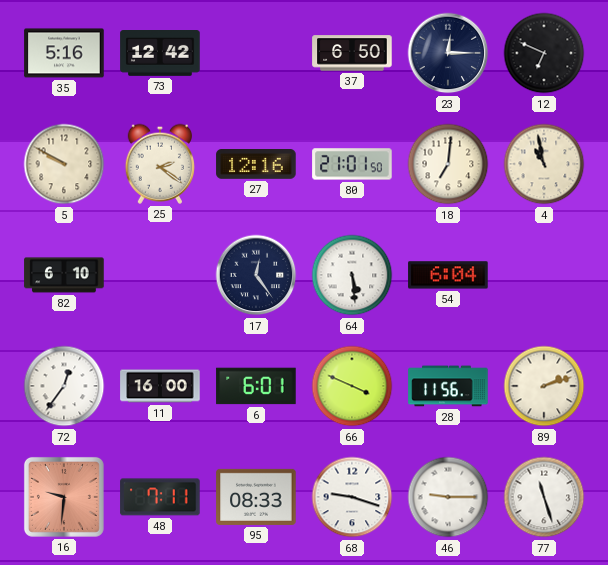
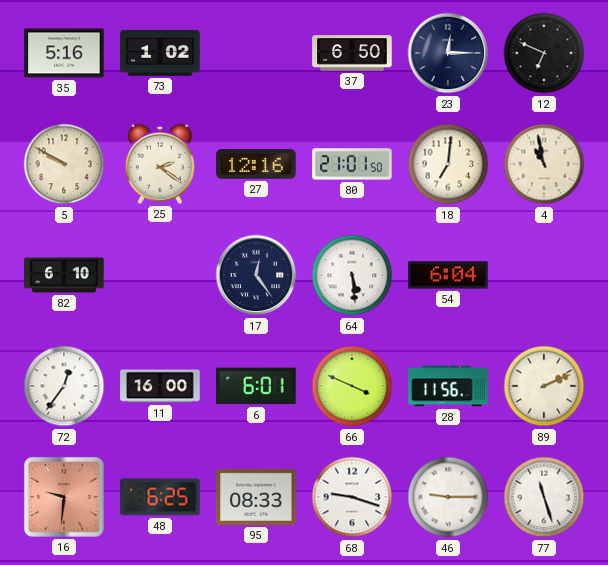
73: 12:42 -> 1:02
89: 2:12 -> 2:11
48: 7:11 -> 6:25
